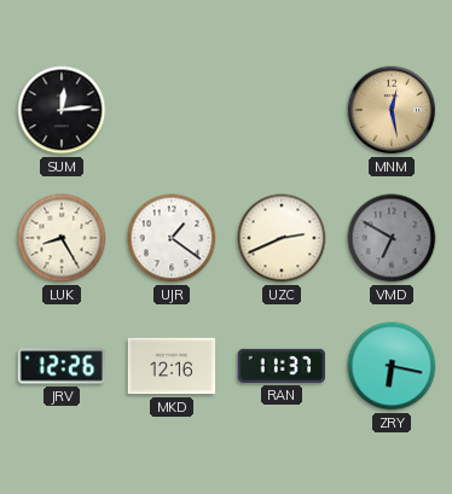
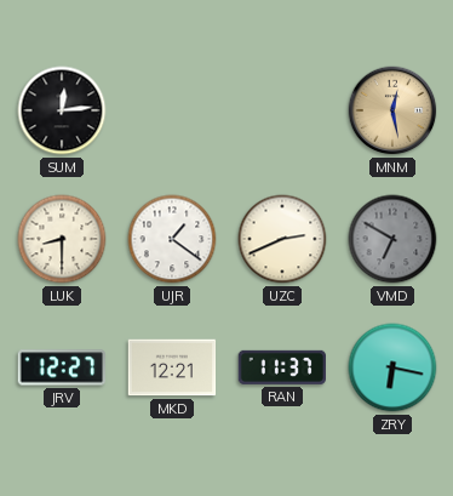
LUK: 8:25 -> 8:30
JRV: 12:26 -> 12:27
MKD: 12:16 -> 12:21
